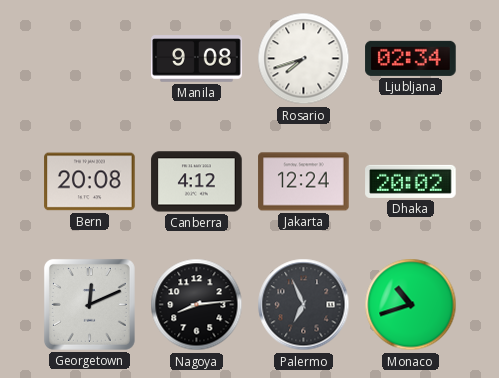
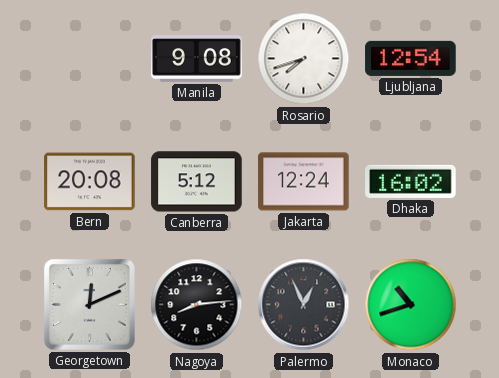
Ljubljana: 02:34 -> 12:54
Canberra: 4:12 -> 5:12
Dhaka: 20:02 -> 16:02
Palermo: 6:56 -> 12:56
